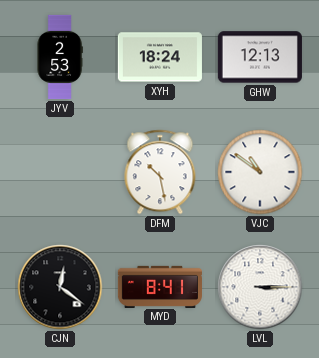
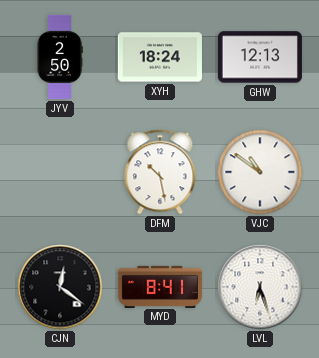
JYV: 2:53 -> 2:50
LVL: 3:15 -> 6:27
